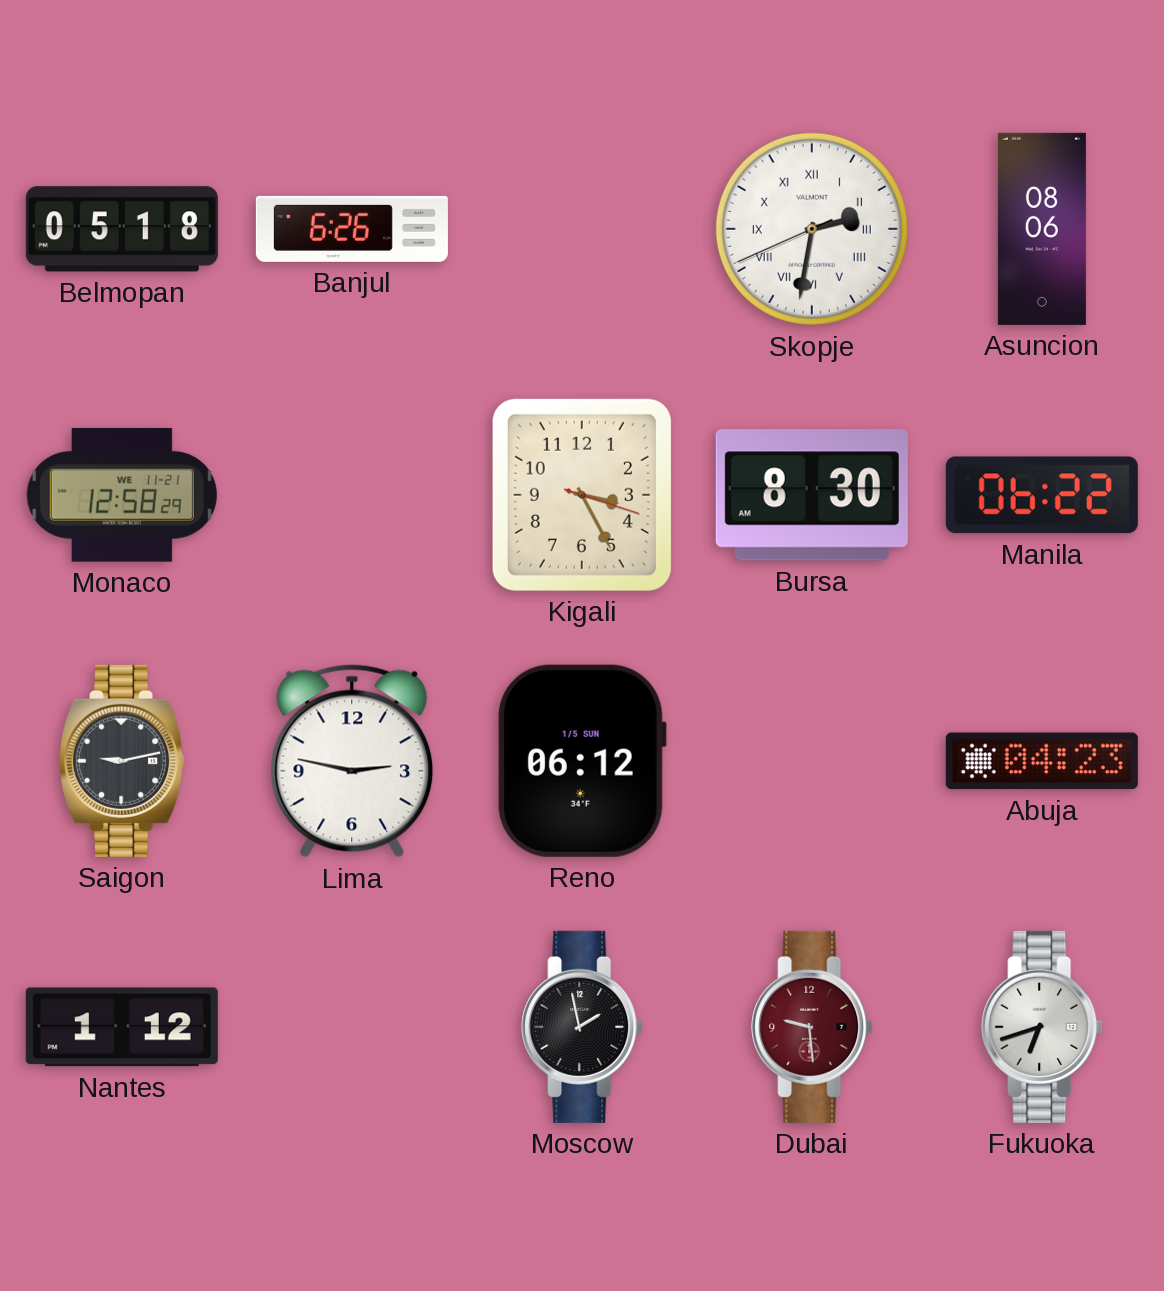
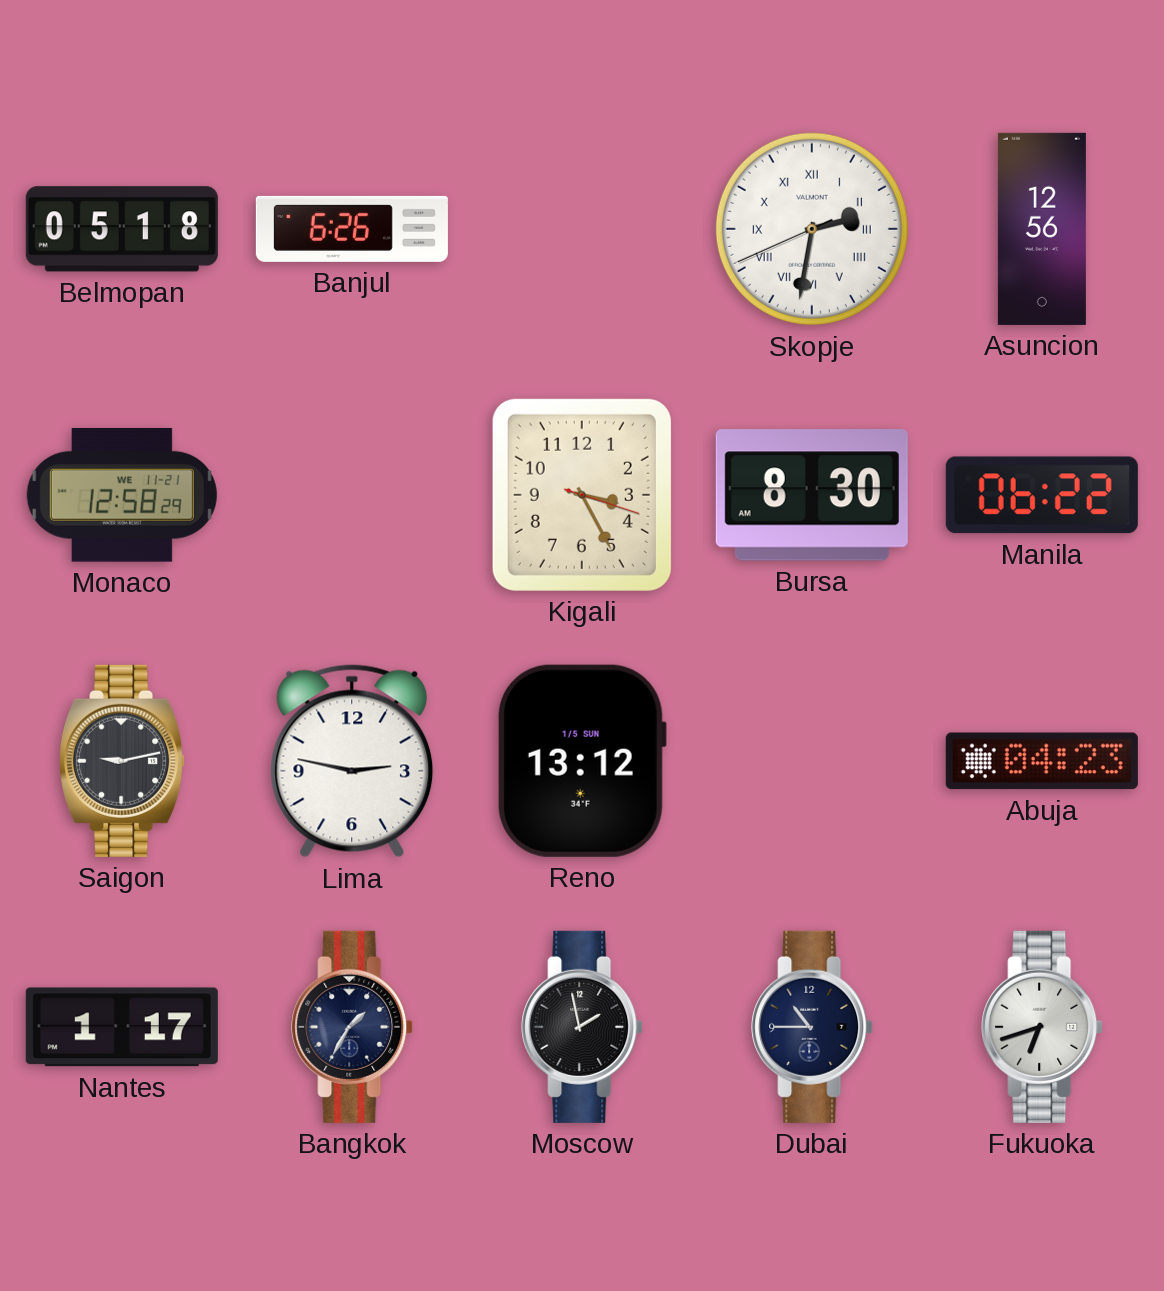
Asuncion: 08:06 -> 12:56
Reno: 06:12 -> 13:12
Nantes: 1:12 -> 1:17
Bangkok: none -> 1:35
Dubai: 9:29 -> 10:45
Dubai dial: burgundy -> navy
